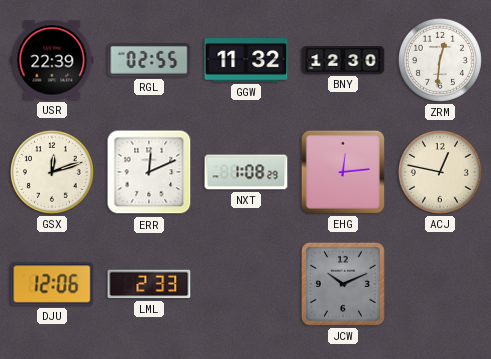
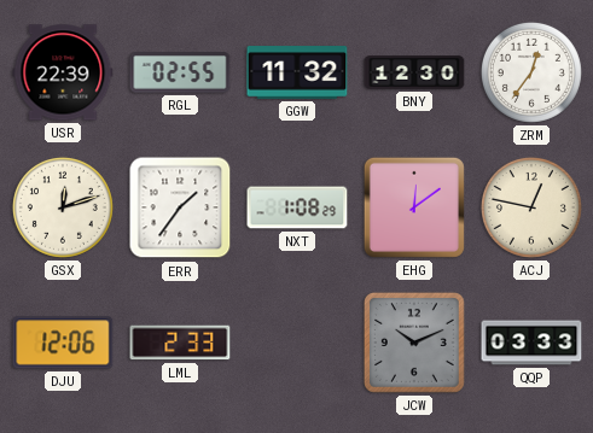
ZRM: 12:31 -> 12:36
ERR: 12:11 -> 1:36
EHG: 12:14 -> 12:09
QQP: none -> 03:33
